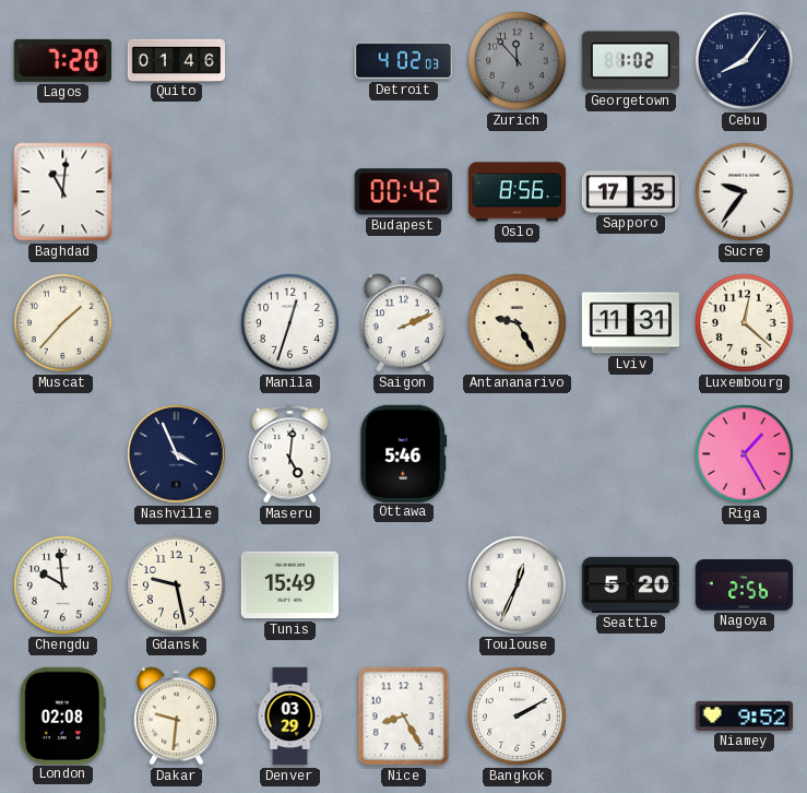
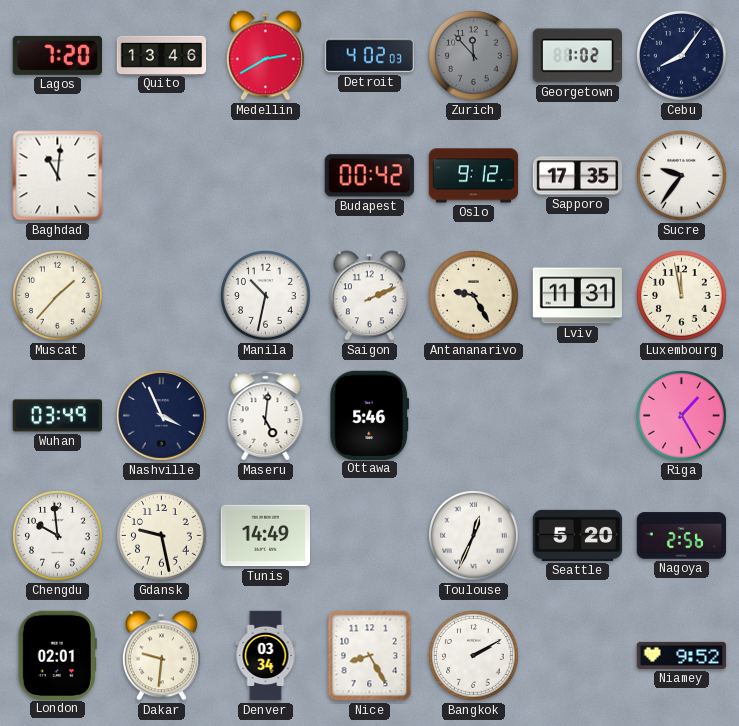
Quito: 01:46 -> 13:46
Medellin: none -> 2:40
Oslo: 8:56 -> 9:12
Manila: 12:33 -> 10:32
Luxembourg: 12:22 -> 11:58
Wuhan: none -> 03:49
Tunis: 15:49 -> 14:49
London: 02:08 -> 02:01
Denver: 03:29 -> 03:34
